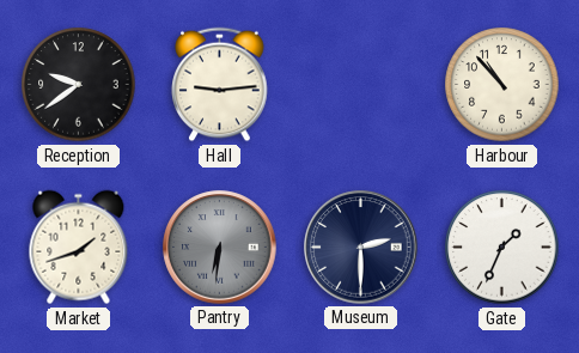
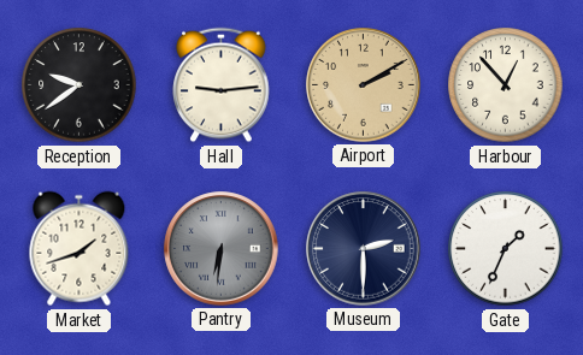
Airport: none -> 2:10
Harbour: 10:53 -> 12:53
